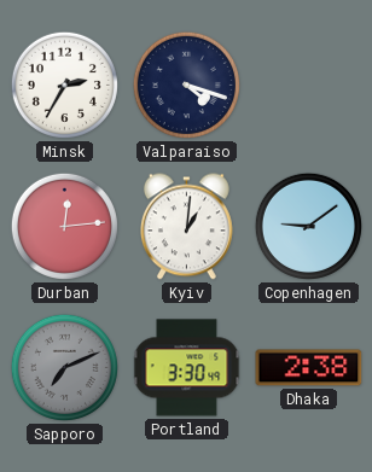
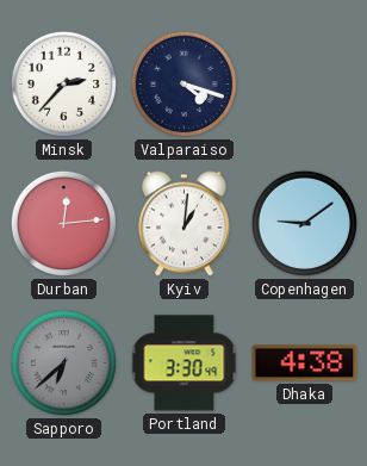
Minsk: 2:35 -> 2:37
Sapporo: 7:11 -> 6:38
Dhaka: 2:38 -> 4:38
